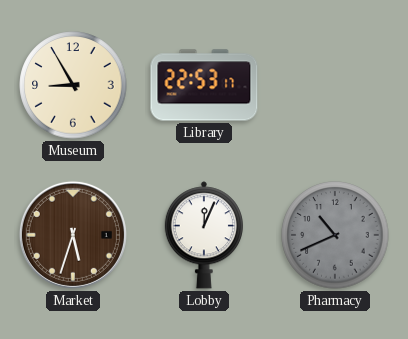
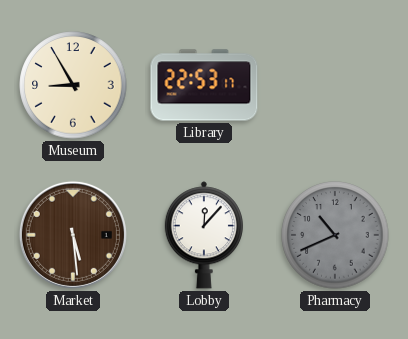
Market: 5:33 -> 5:29
Lobby: 12:04 -> 12:07
